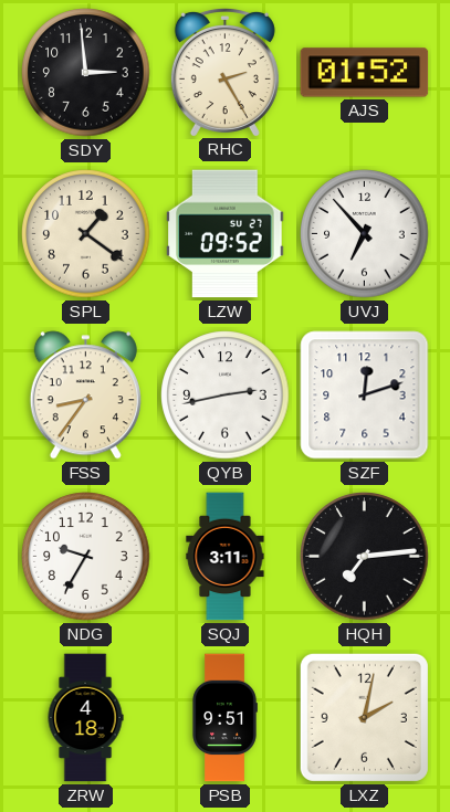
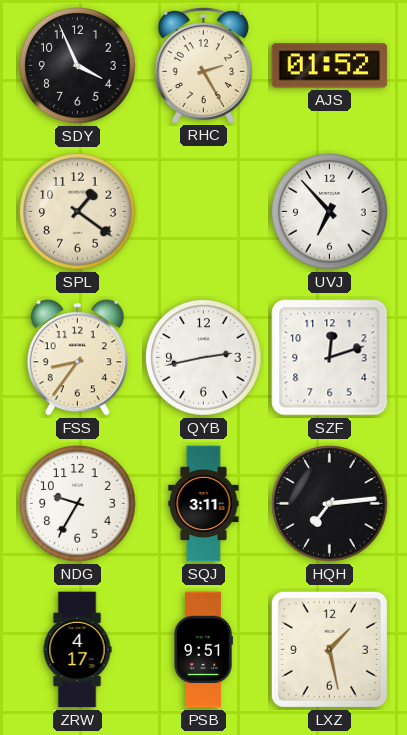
SDY: 2:59 -> 3:56
LZW: 09:52 -> none
ZRW: 4:18 -> 4:17
LXZ: 2:02 -> 1:28
